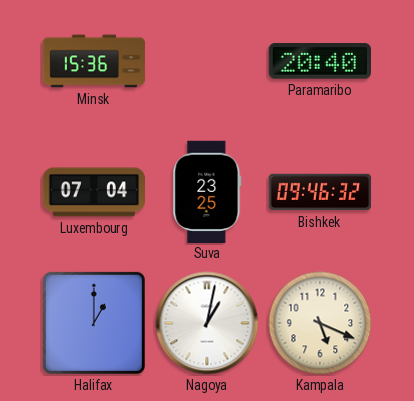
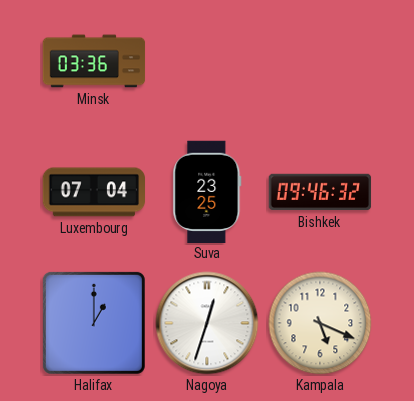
Minsk: 15:36 -> 03:36
Paramaribo: 20:40 -> none
Nagoya: 1:02 -> 12:33
